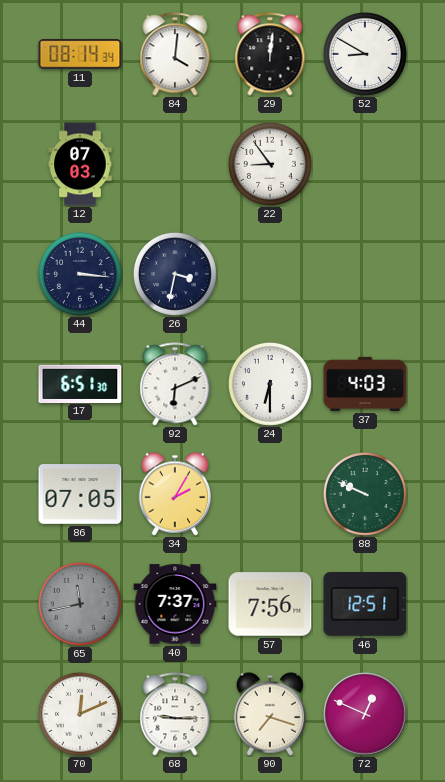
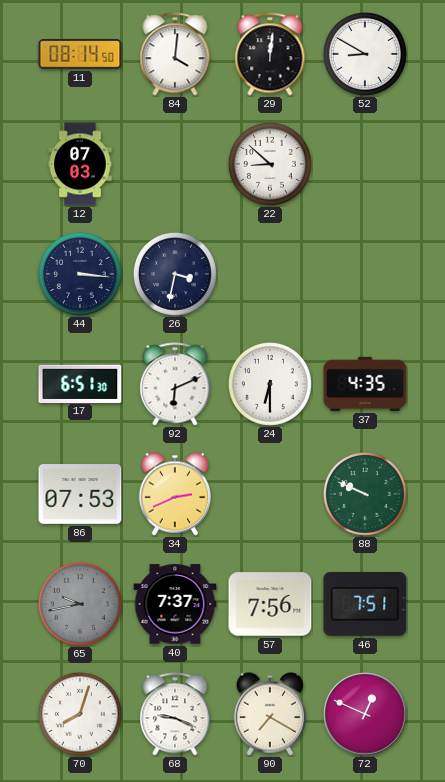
11: 08:14:34 -> 08:14:50
22: 8:54 -> 8:52
37: 4:03 -> 4:35
86: 07:05 -> 07:53
34: 2:05 -> 2:41
65: 11:43 -> 9:43
46: 12:51 -> 7:51
70: 12:11 -> 8:03
68: 9:15 -> 9:19
90: 7:18 -> 7:20
